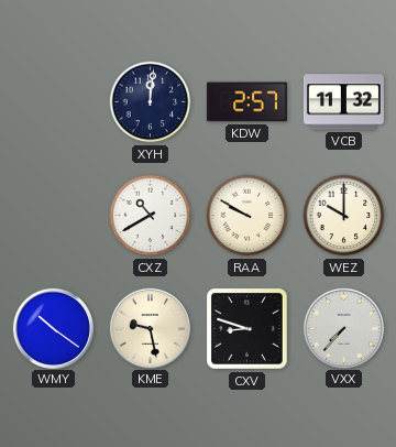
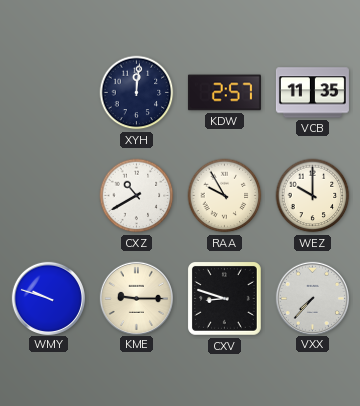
VCB: 11:32 -> 11:35
RAA: 9:50 -> 9:55
WMY: 10:21 -> 9:48
KME: 9:28 -> 9:15
